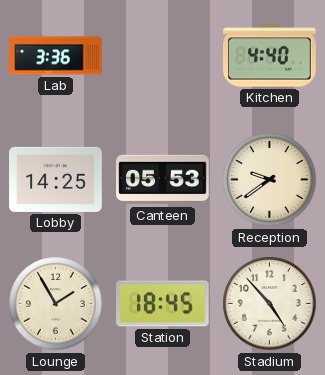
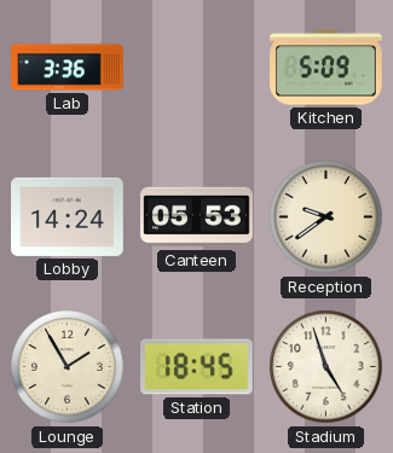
Kitchen: 4:40 -> 5:09
Lobby: 14:25 -> 14:24
Stadium: 4:53 -> 4:57
